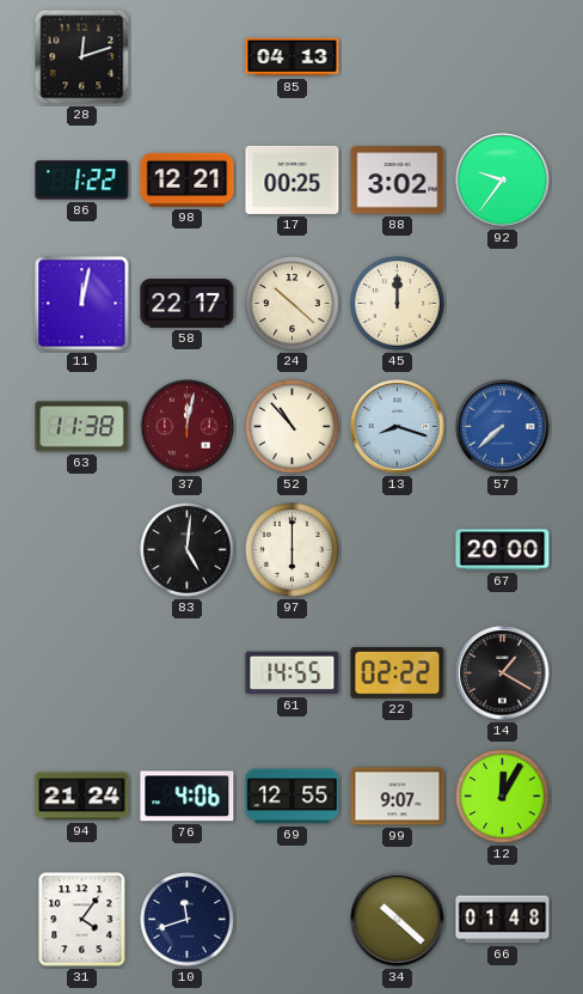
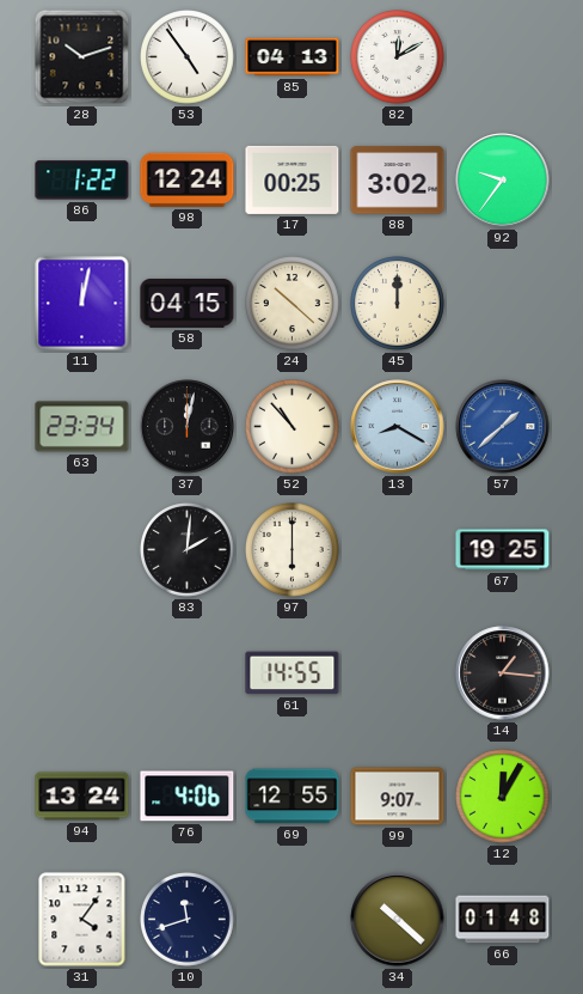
28: 12:12 -> 10:12
53: none -> 4:54
82: none -> 12:10
98: 12:21 -> 12:24
58: 22:17 -> 04:15
63: 11:38 -> 23:34
37 dial: burgundy -> black
13: 8:18 -> 8:20
57: 7:38 -> 1:38
83: 5:01 -> 2:01
67: 20:00 -> 19:25
22: 02:22 -> none
14: 1:20 -> 1:16
94: 21:24 -> 13:24
